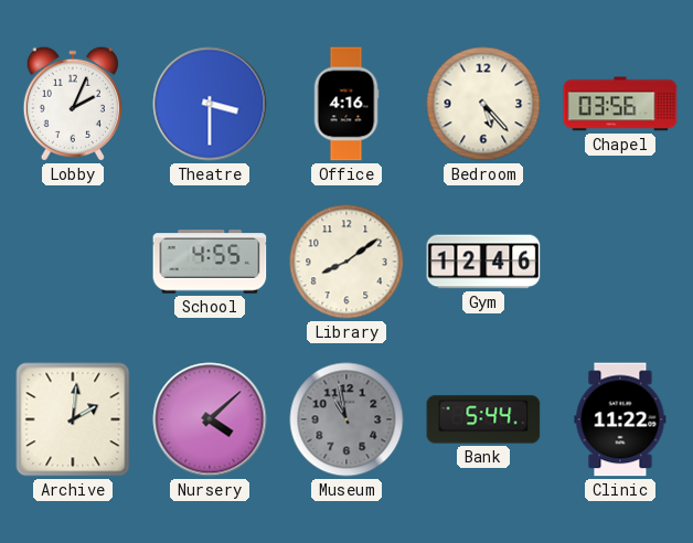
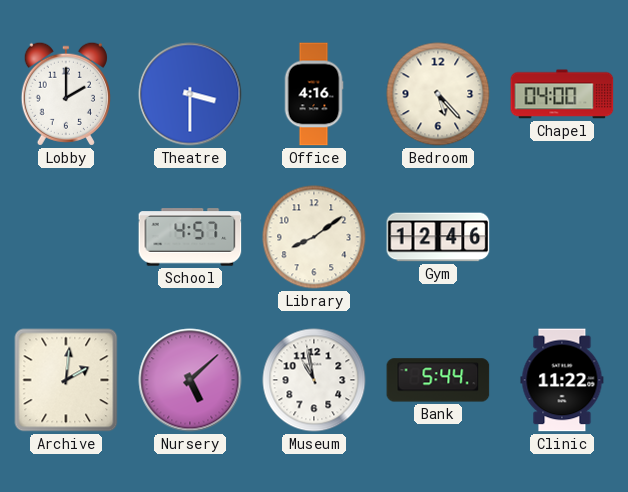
Lobby: 2:04 -> 2:00
Chapel: 03:56 -> 04:00
School: 4:55 -> 4:57
Nursery: 4:08 -> 5:08
Museum dial: grey -> white
